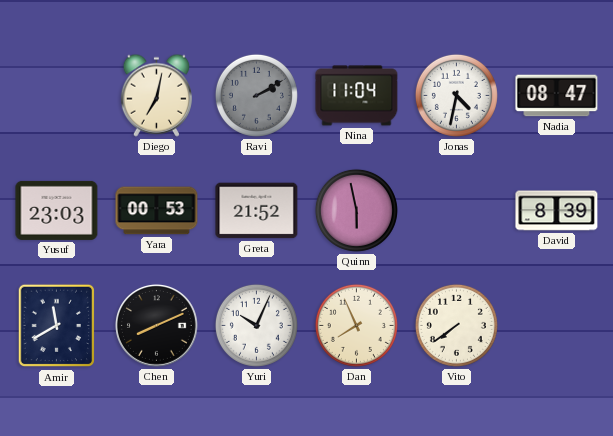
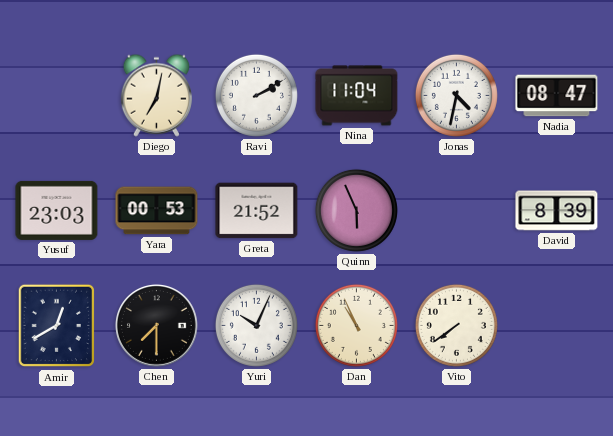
Ravi dial: grey -> white
Quinn: 5:58 -> 5:56
Amir: 11:40 -> 12:40
Chen: 8:11 -> 7:30
Dan: 7:56 -> 10:56
